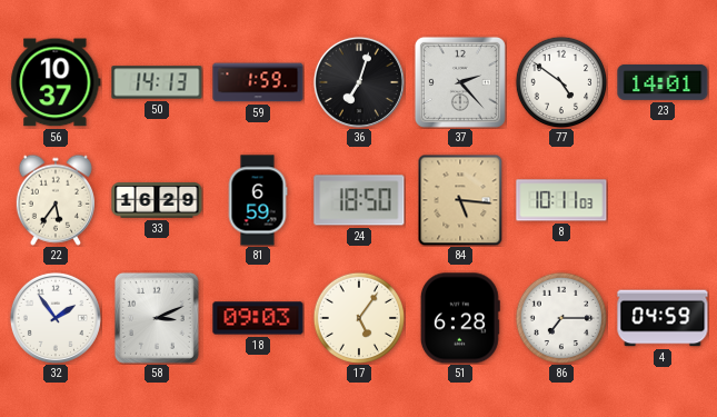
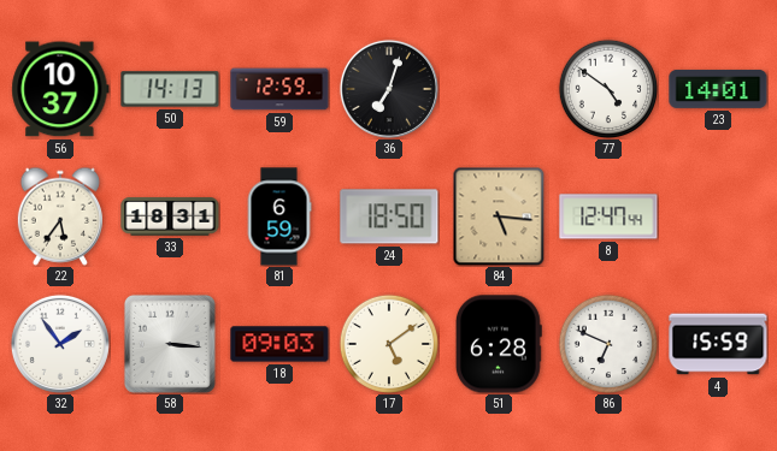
59: 1:59 -> 12:59
37: 2:23 -> none
33: 16:29 -> 18:31
8: 10:11 -> 12:47
58: 3:11 -> 3:16
17: 5:06 -> 5:09
86: 7:15 -> 6:49
4: 04:59 -> 15:59
